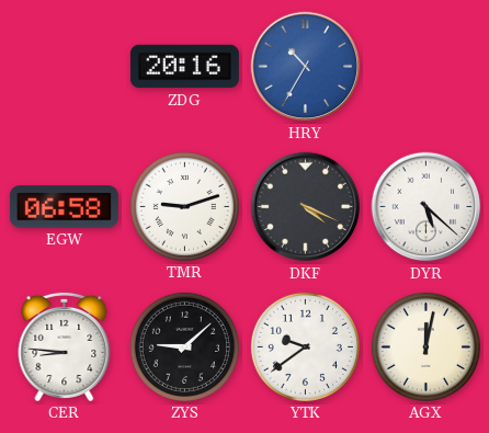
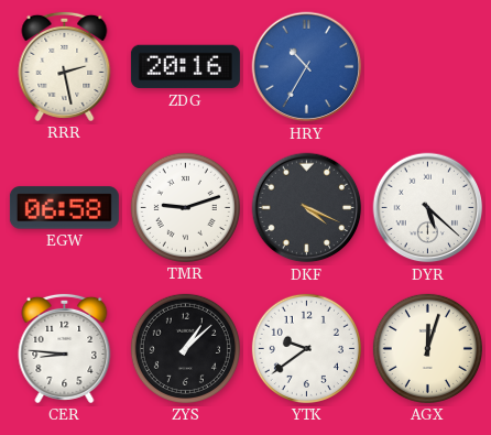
RRR: none -> 2:28
ZYS: 9:08 -> 1:08
AGX: 12:02 -> 12:03
